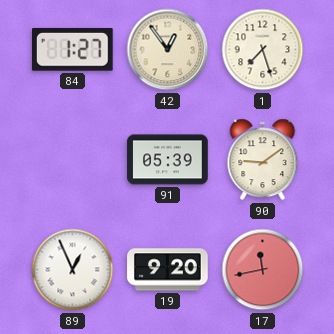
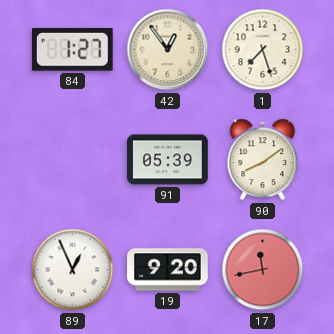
90: 9:09 -> 8:09
